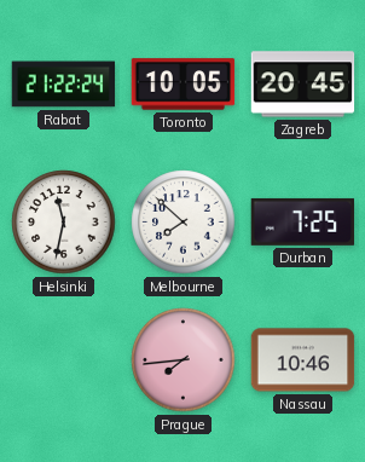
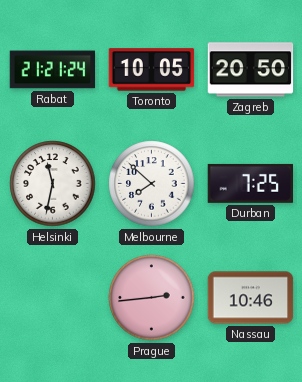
Rabat: 21:22 -> 21:21
Zagreb: 20:45 -> 20:50
Prague: 7:44 -> 2:44
